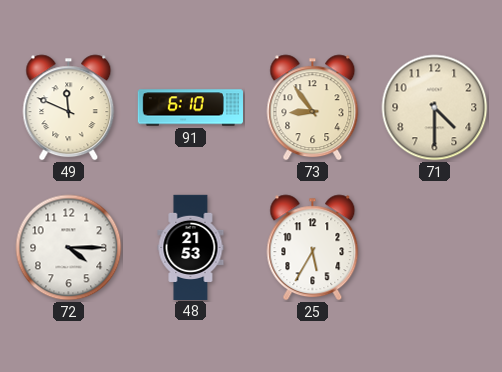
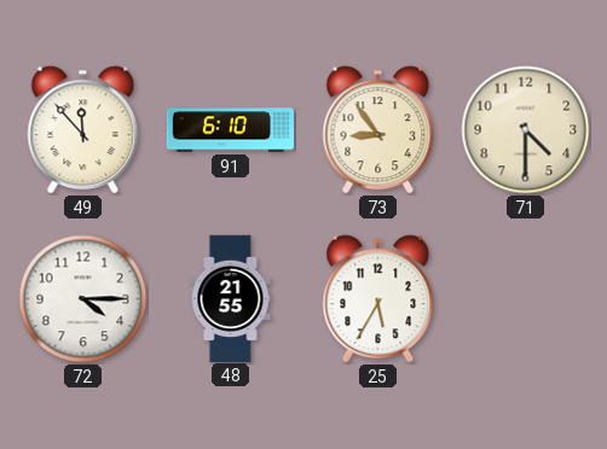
49: 11:49 -> 11:53
48: 21:53 -> 21:55
